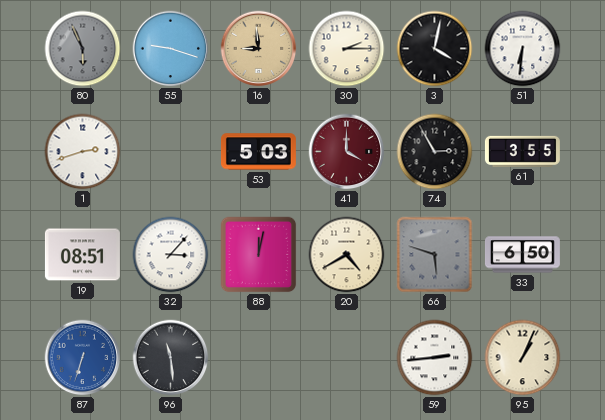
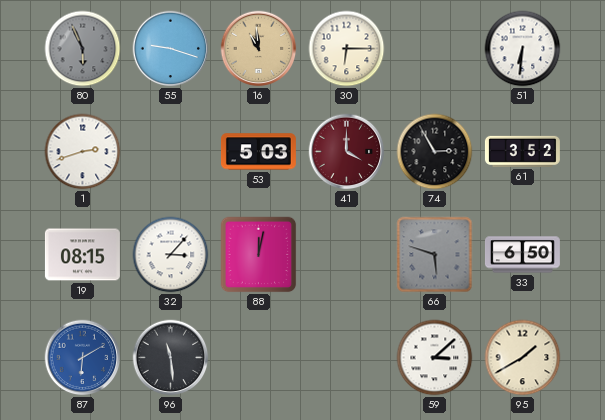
16: 8:59 -> 10:59
30: 2:15 -> 6:15
3: 4:02 -> none
61: 3:55 -> 3:52
19: 08:51 -> 08:15
20: 4:40 -> none
87: 6:33 -> 6:10
59: 2:44 -> 3:08
95: 1:04 -> 1:40
